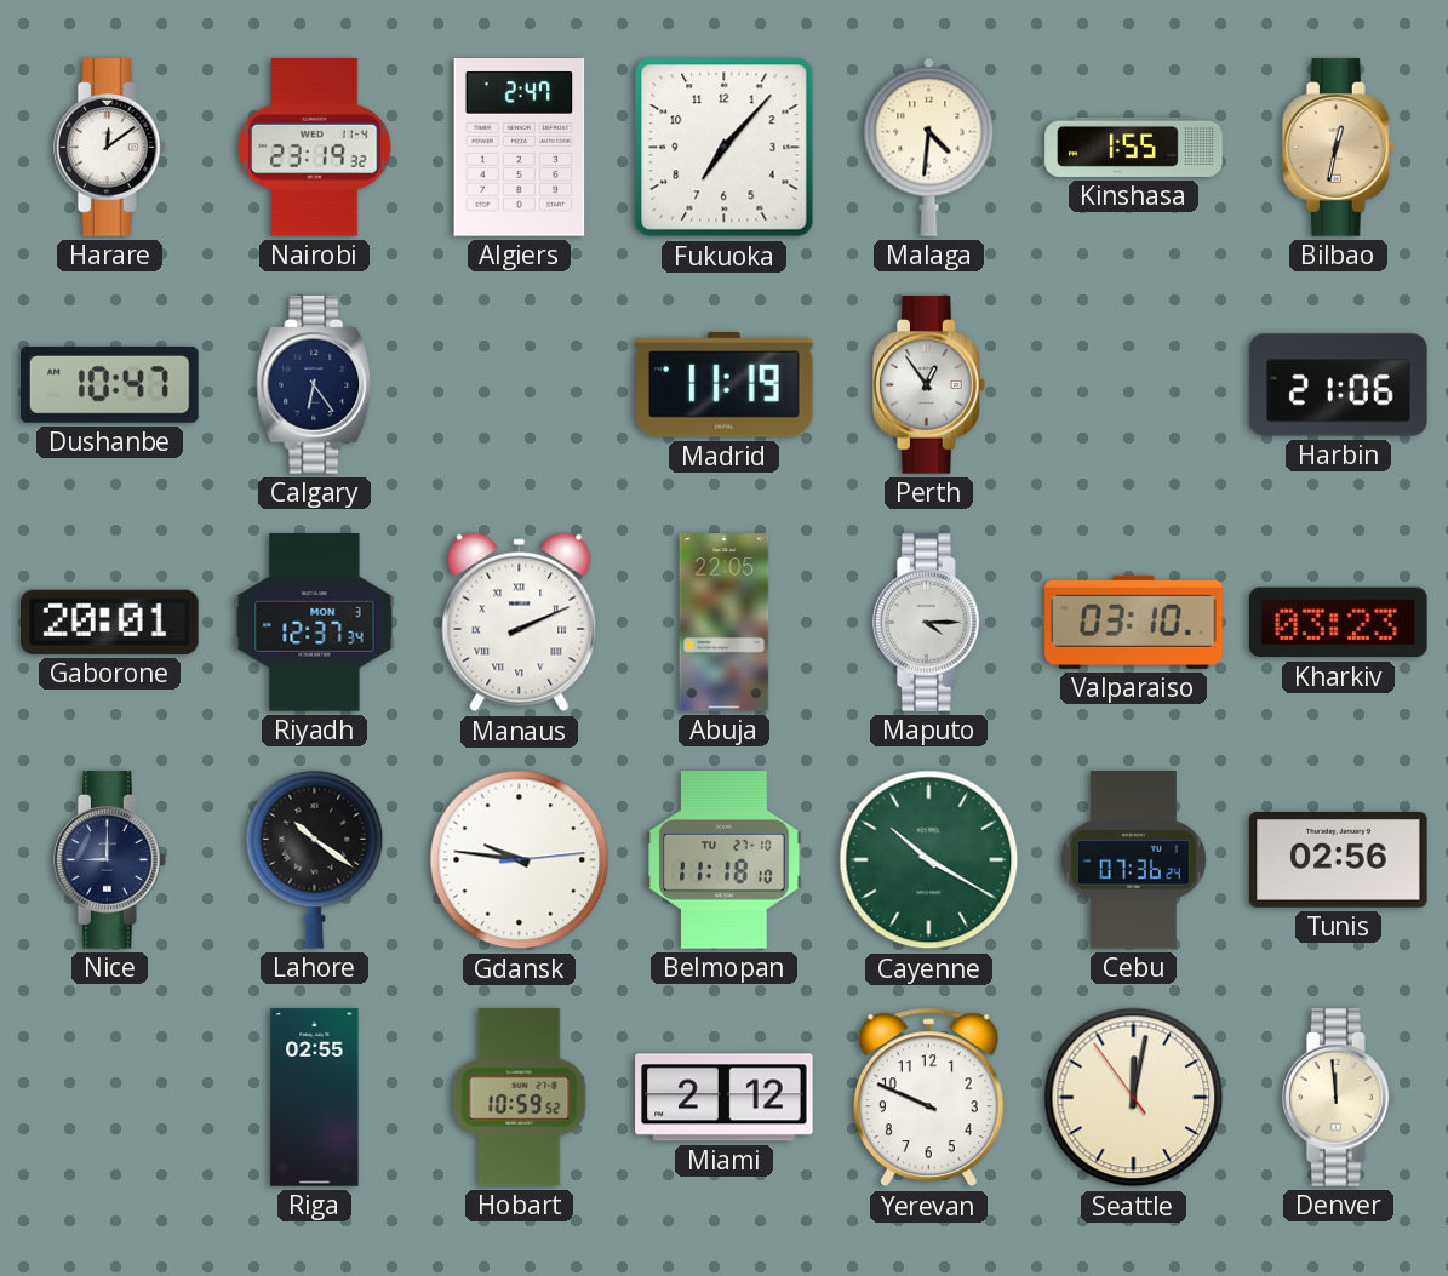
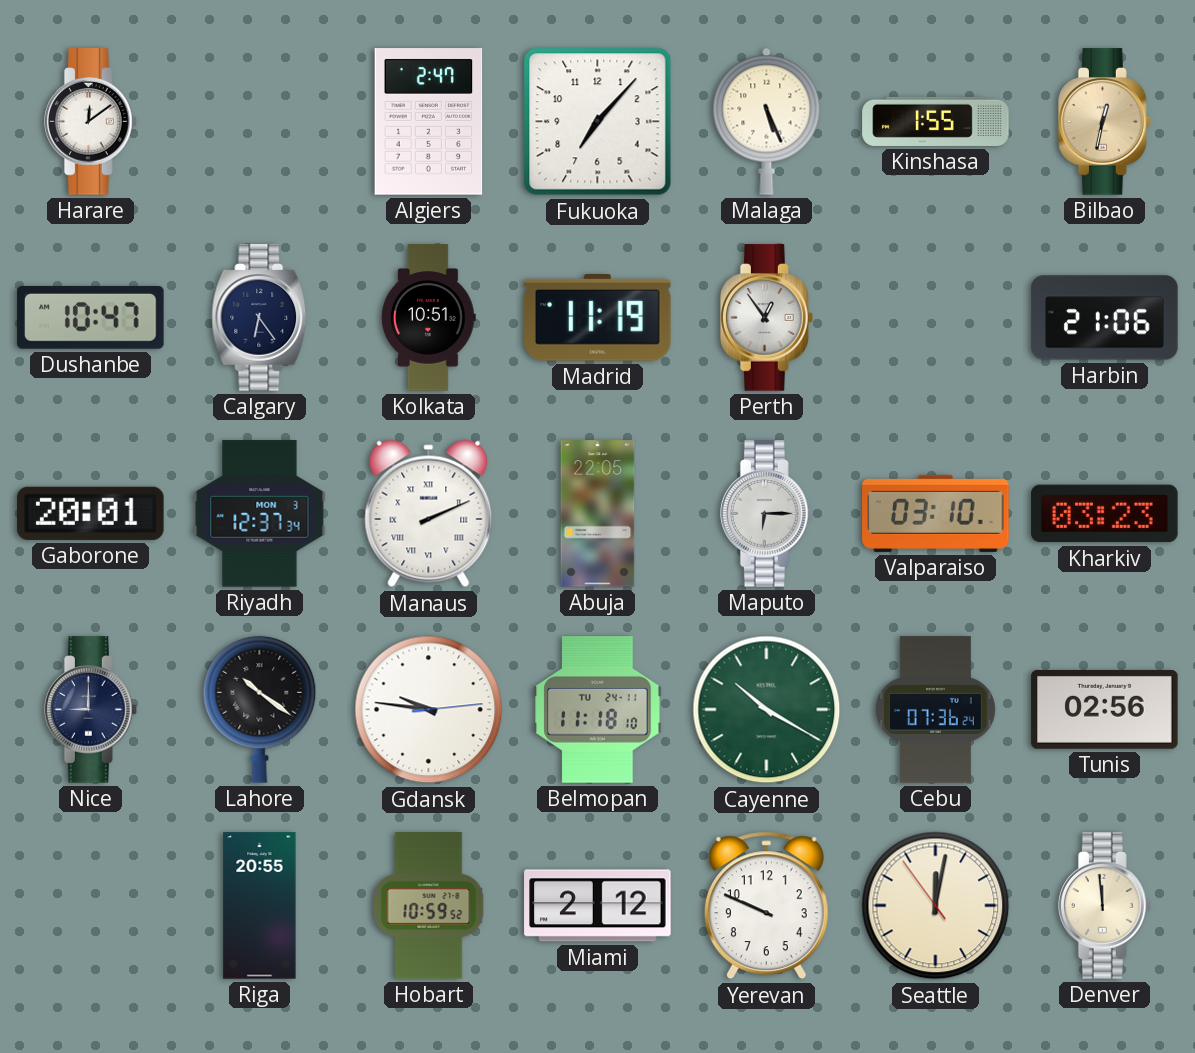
Nairobi: 23:19 -> none
Malaga: 4:31 -> 5:26
Kolkata: none -> 10:51
Maputo: 4:15 -> 6:15
Belmopan date: TU 27-10 -> TU 24-11
Riga: 02:55 -> 20:55
